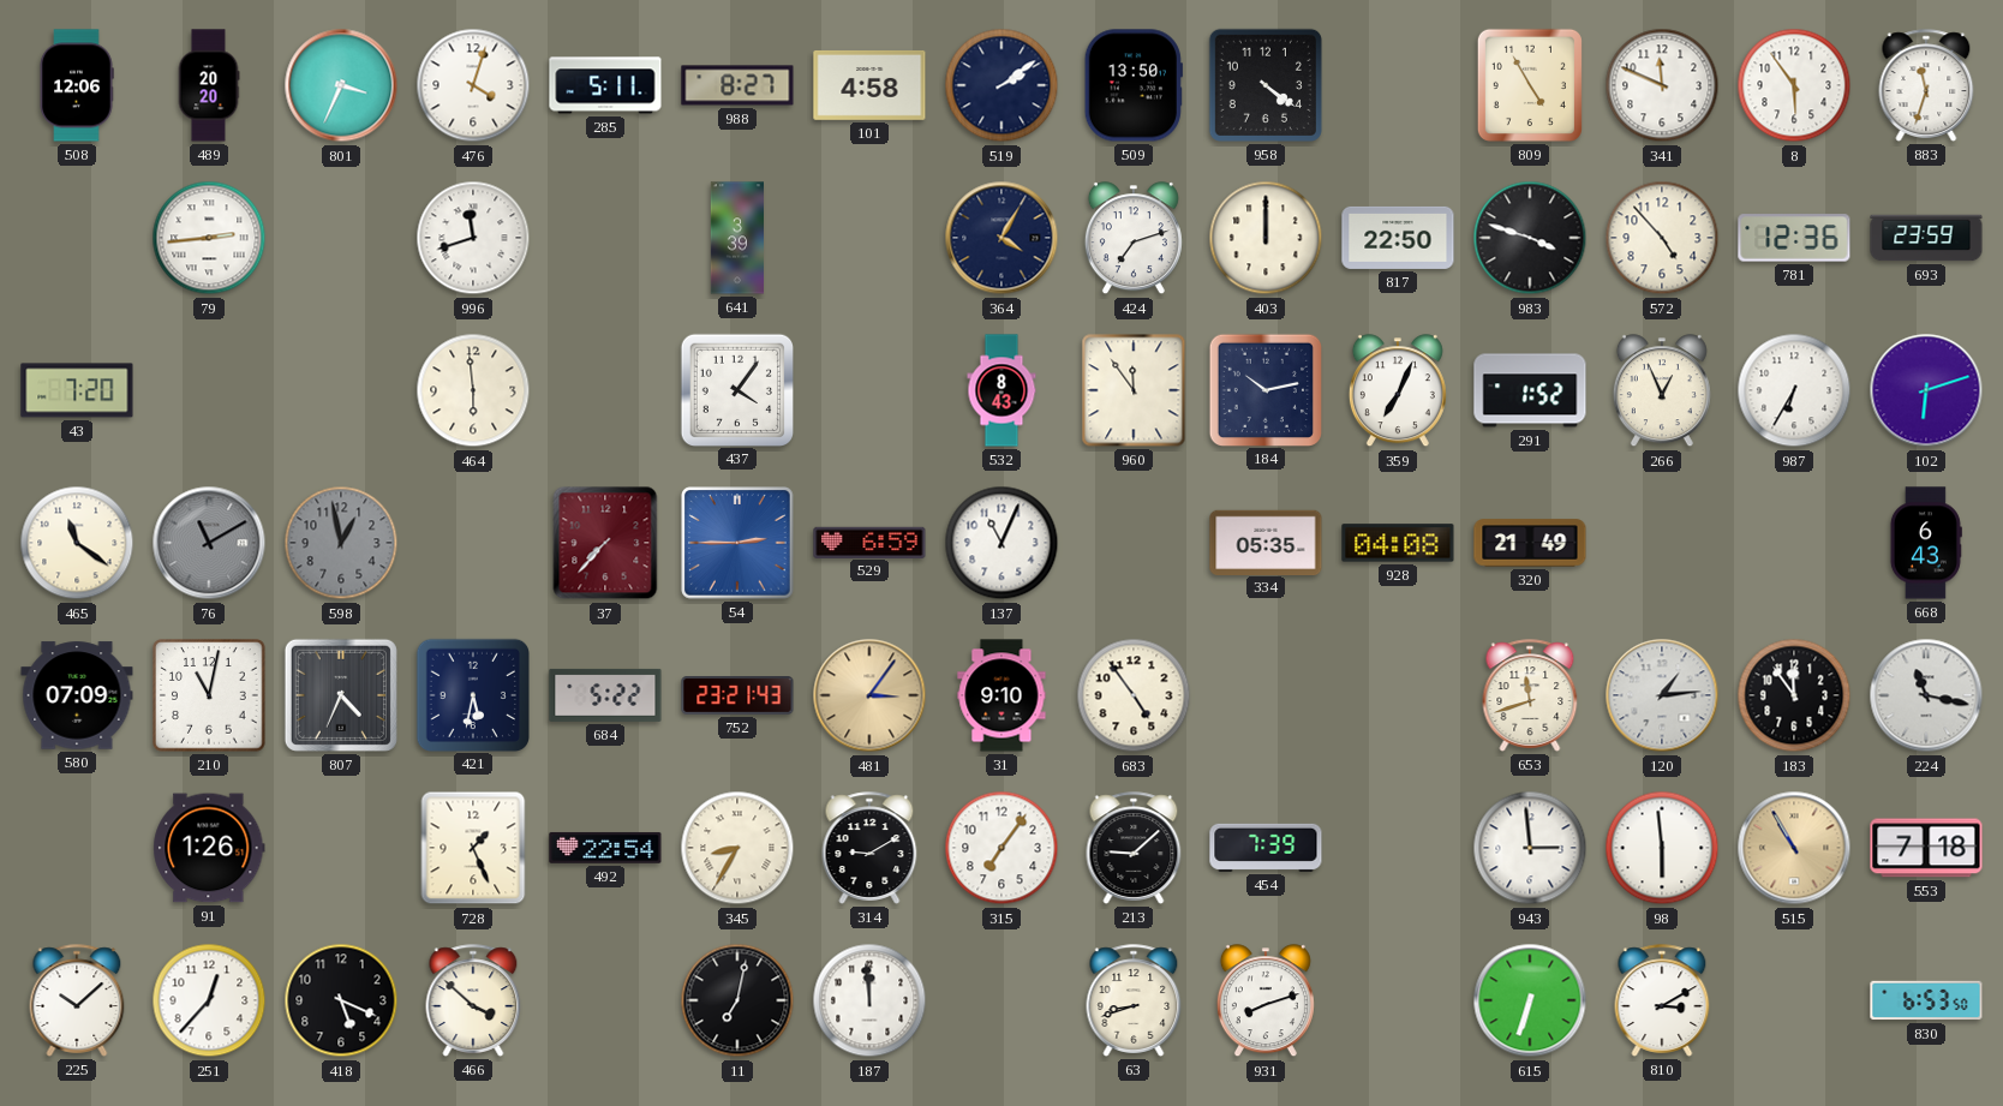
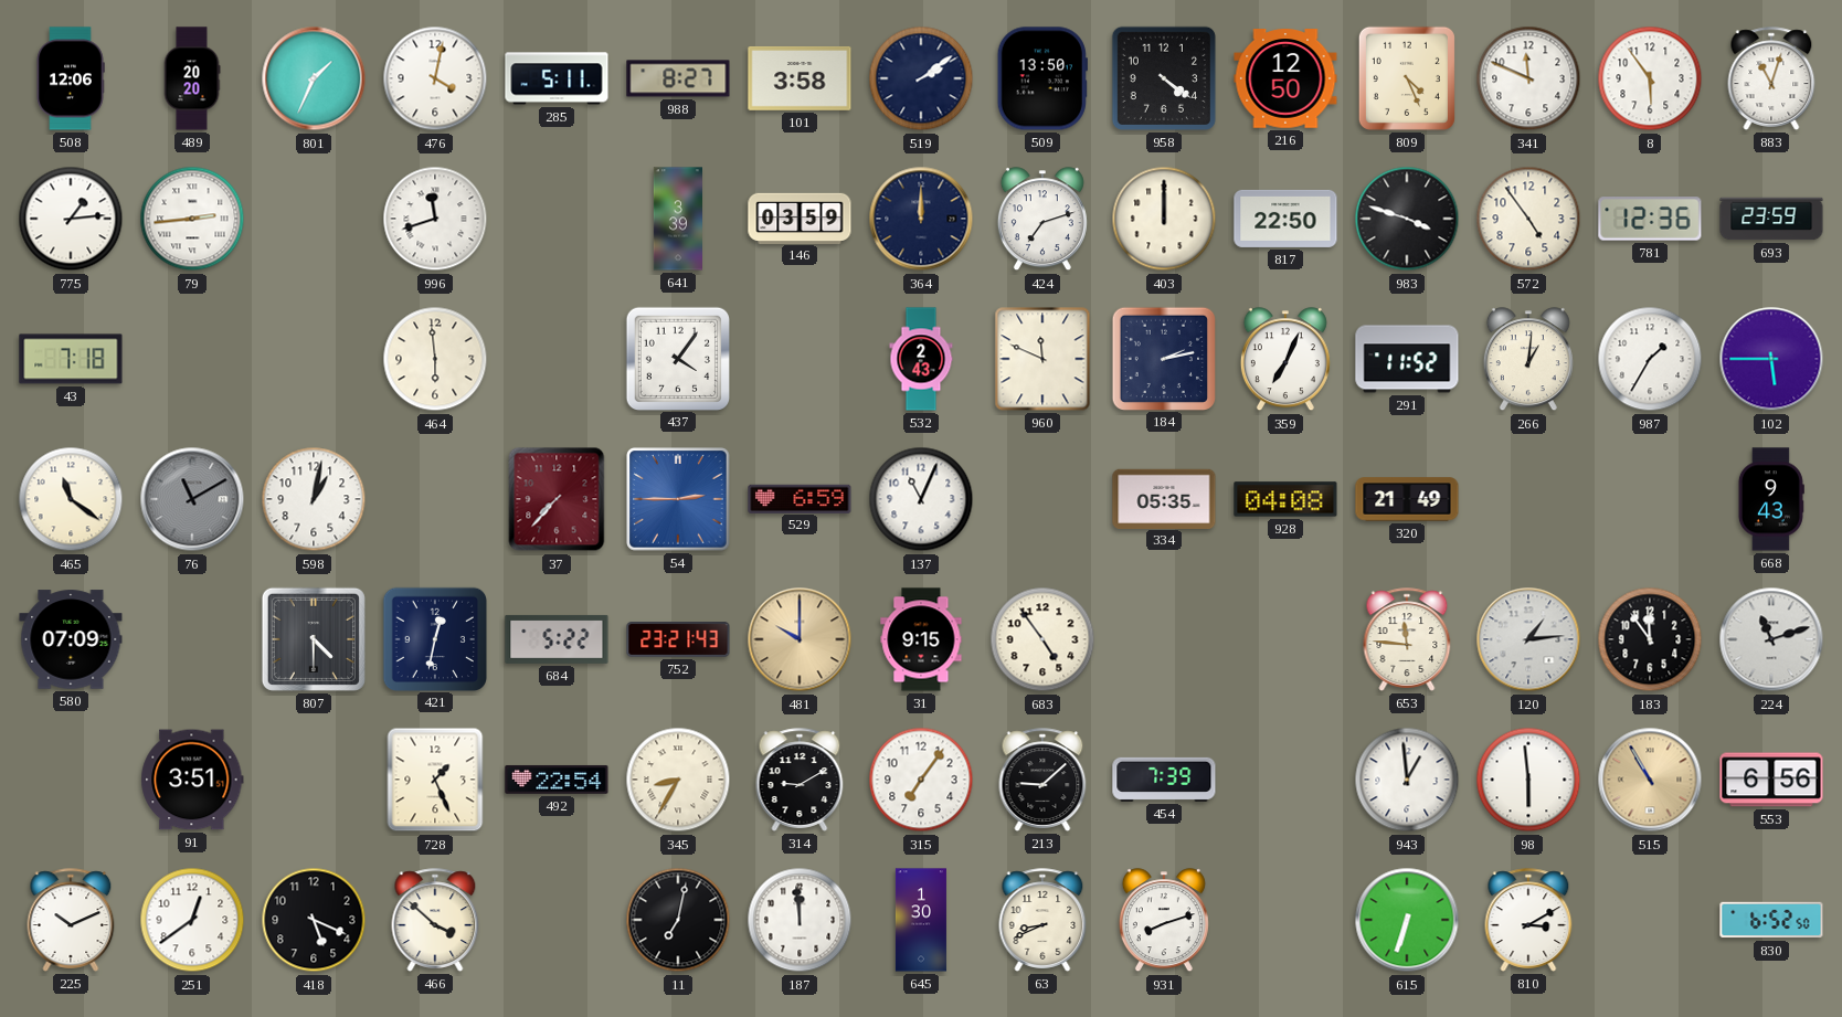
801: 3:34 -> 1:34
476: 4:03 -> 4:02
101: 4:58 -> 3:58
216: none -> 12:50
809: 4:55 -> 4:26
883: 11:33 -> 11:03
775: none -> 1:14
146: none -> 03:59
364: 4:05 -> 12:00
572: 4:53 -> 4:54
43: 7:20 -> 7:18
532: 8:43 -> 2:43
960: 11:54 -> 11:49
184: 10:13 -> 2:13
291: 1:52 -> 11:52
266: 12:56 -> 1:01
987: 6:35 -> 1:35
102: 6:12 -> 5:45
598: 12:58 -> 1:02
598 dial: grey -> white
668: 6:43 -> 9:43
210: 11:02 -> none
807: 4:34 -> 4:30
421: 5:32 -> 12:32
481: 3:06 -> 10:00
31: 9:10 -> 9:15
653: 11:42 -> 11:46
224: 11:17 -> 11:12
91: 1:26 -> 3:51
943: 2:59 -> 12:59
553: 7:18 -> 6:56
225: 10:08 -> 10:11
251: 12:37 -> 12:39
645: none -> 1:30
63: 8:42 -> 8:41
830: 6:53 -> 6:52
